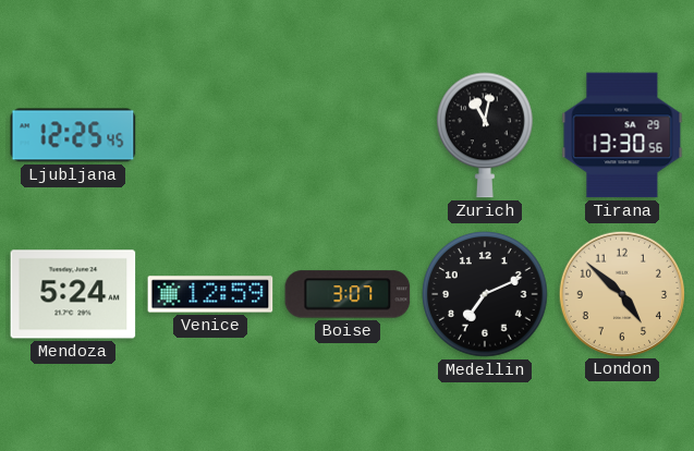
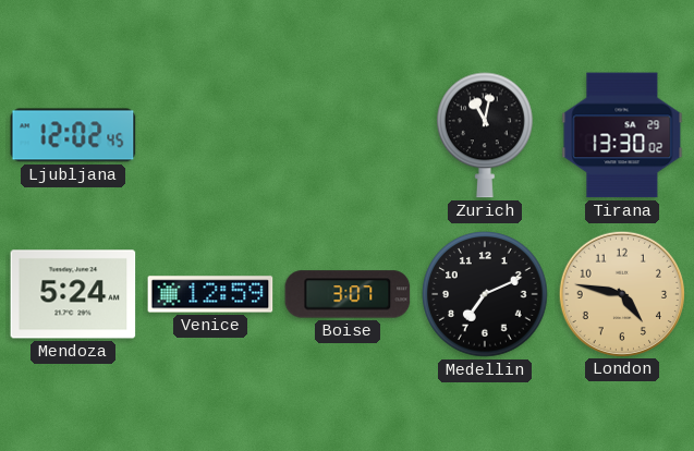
Ljubljana: 12:25 -> 12:02
Tirana: 13:30:56 -> 13:30:02
London: 4:52 -> 4:47
